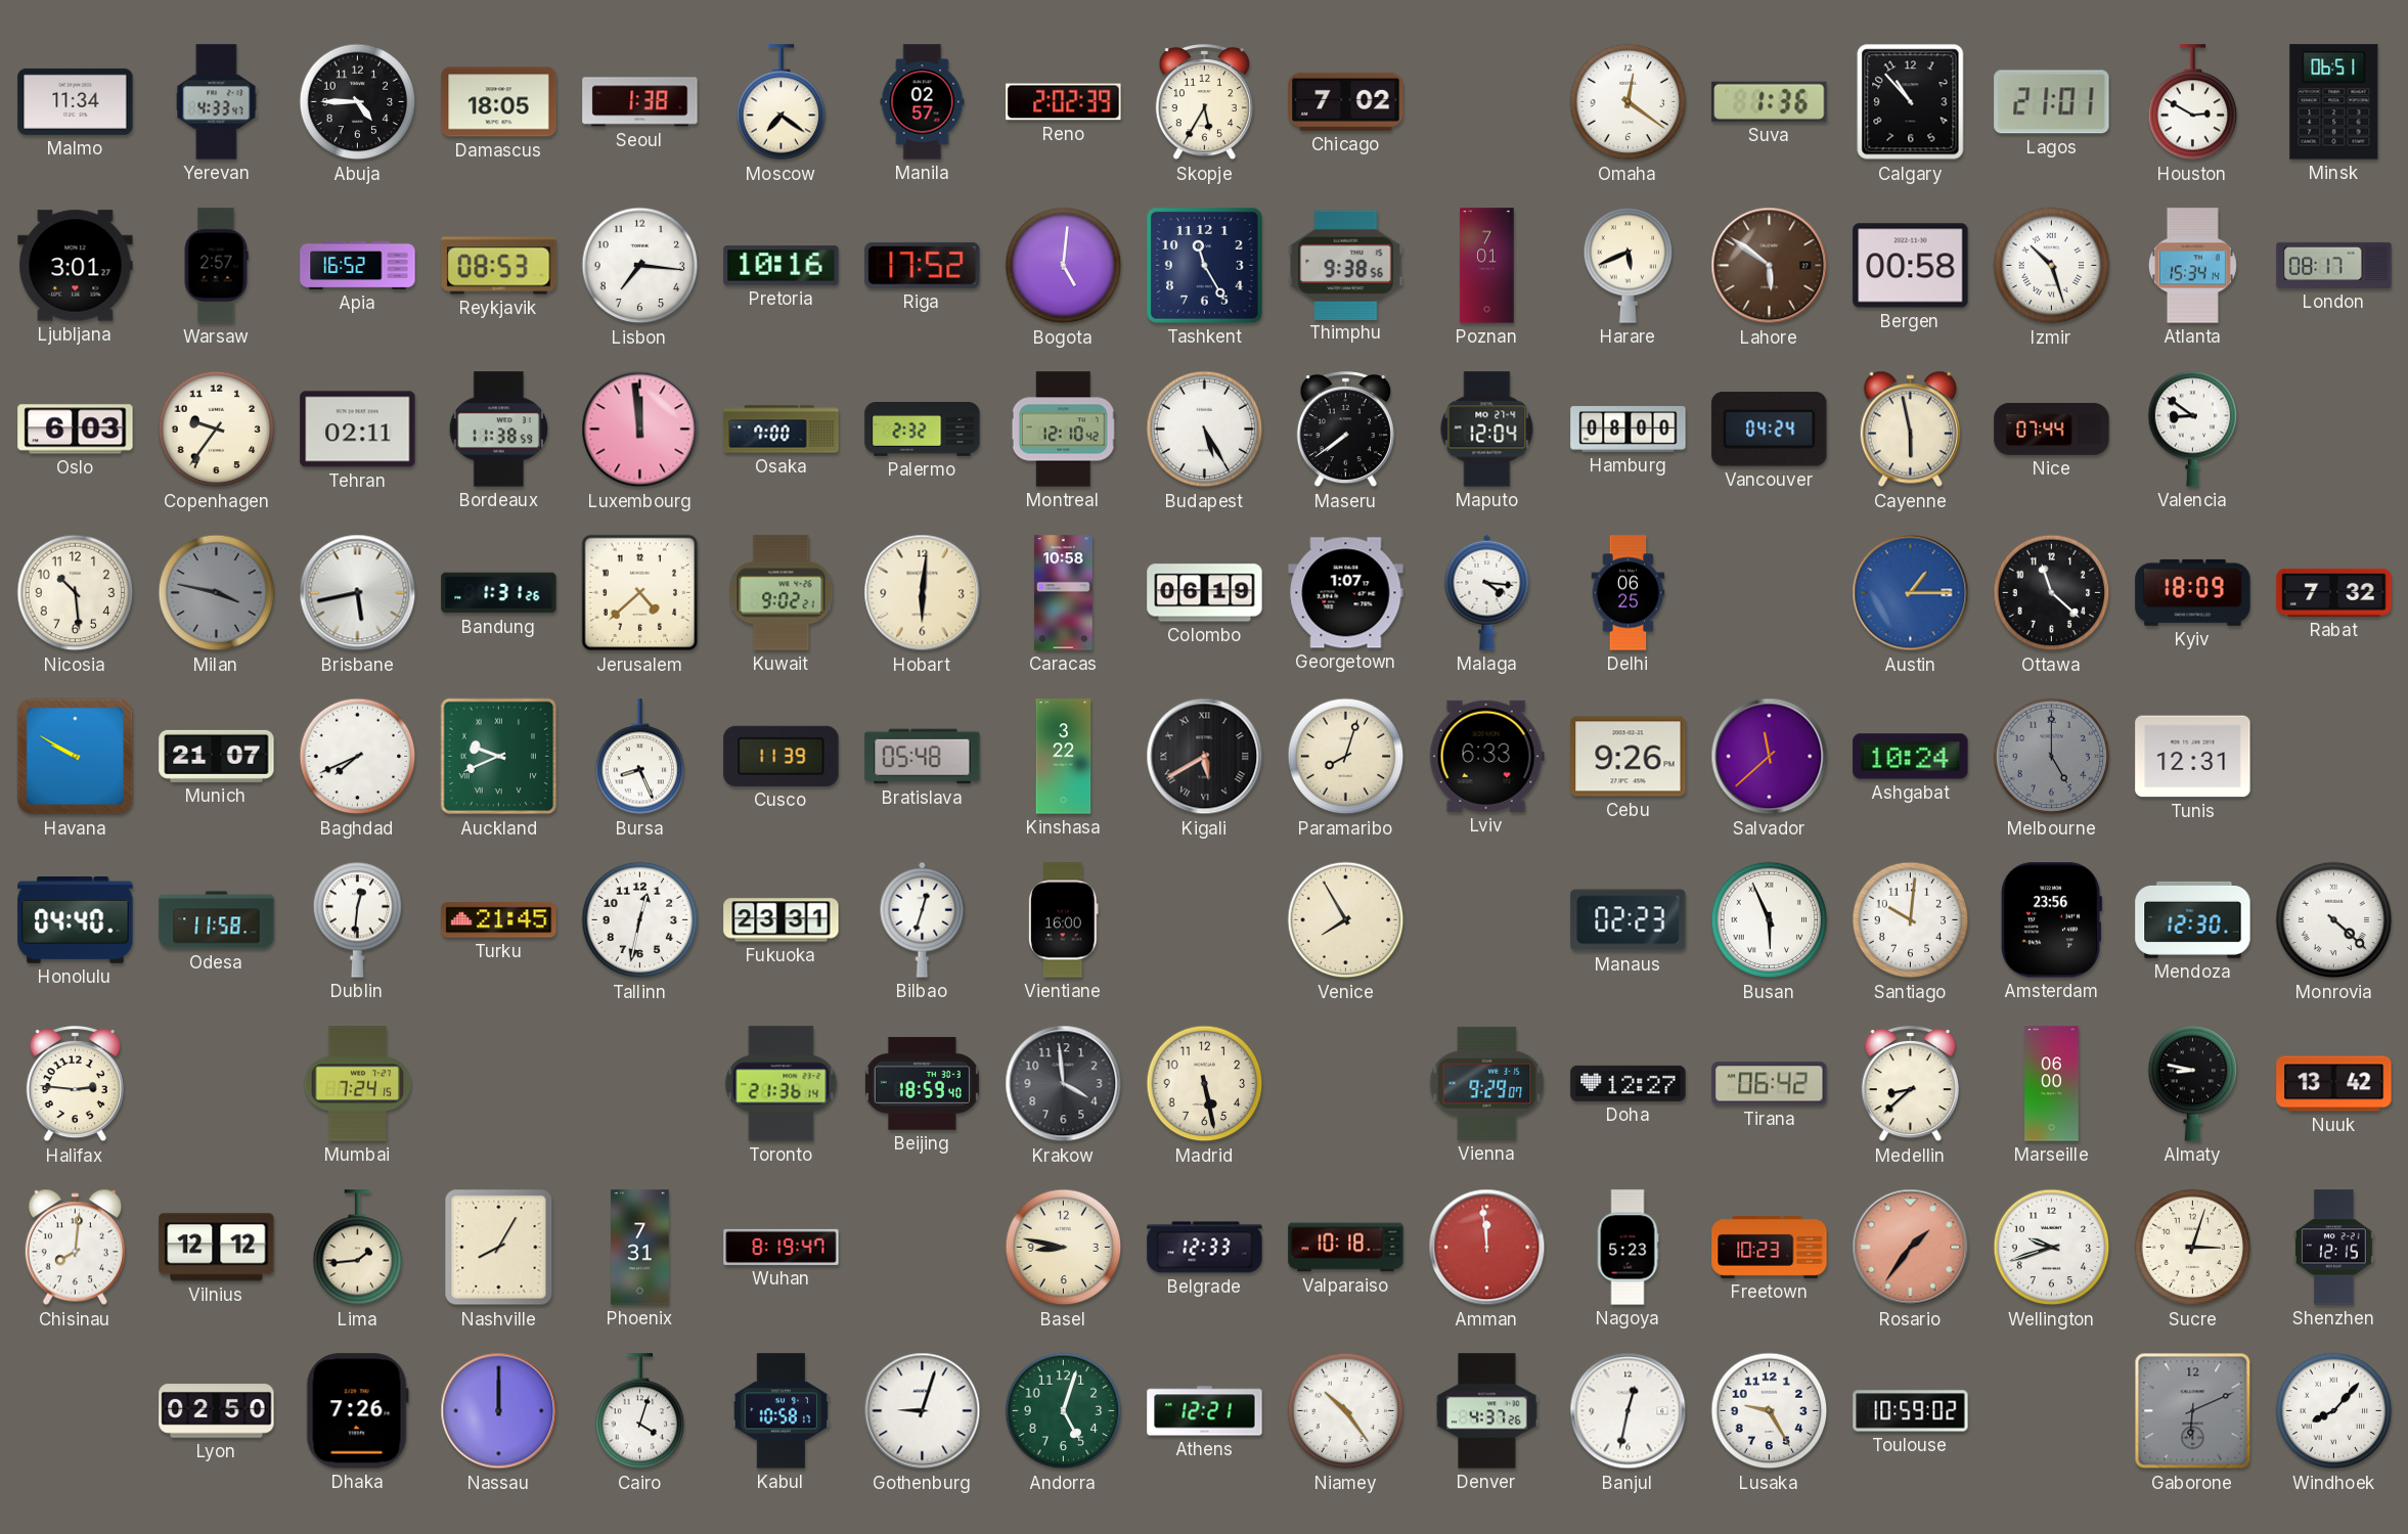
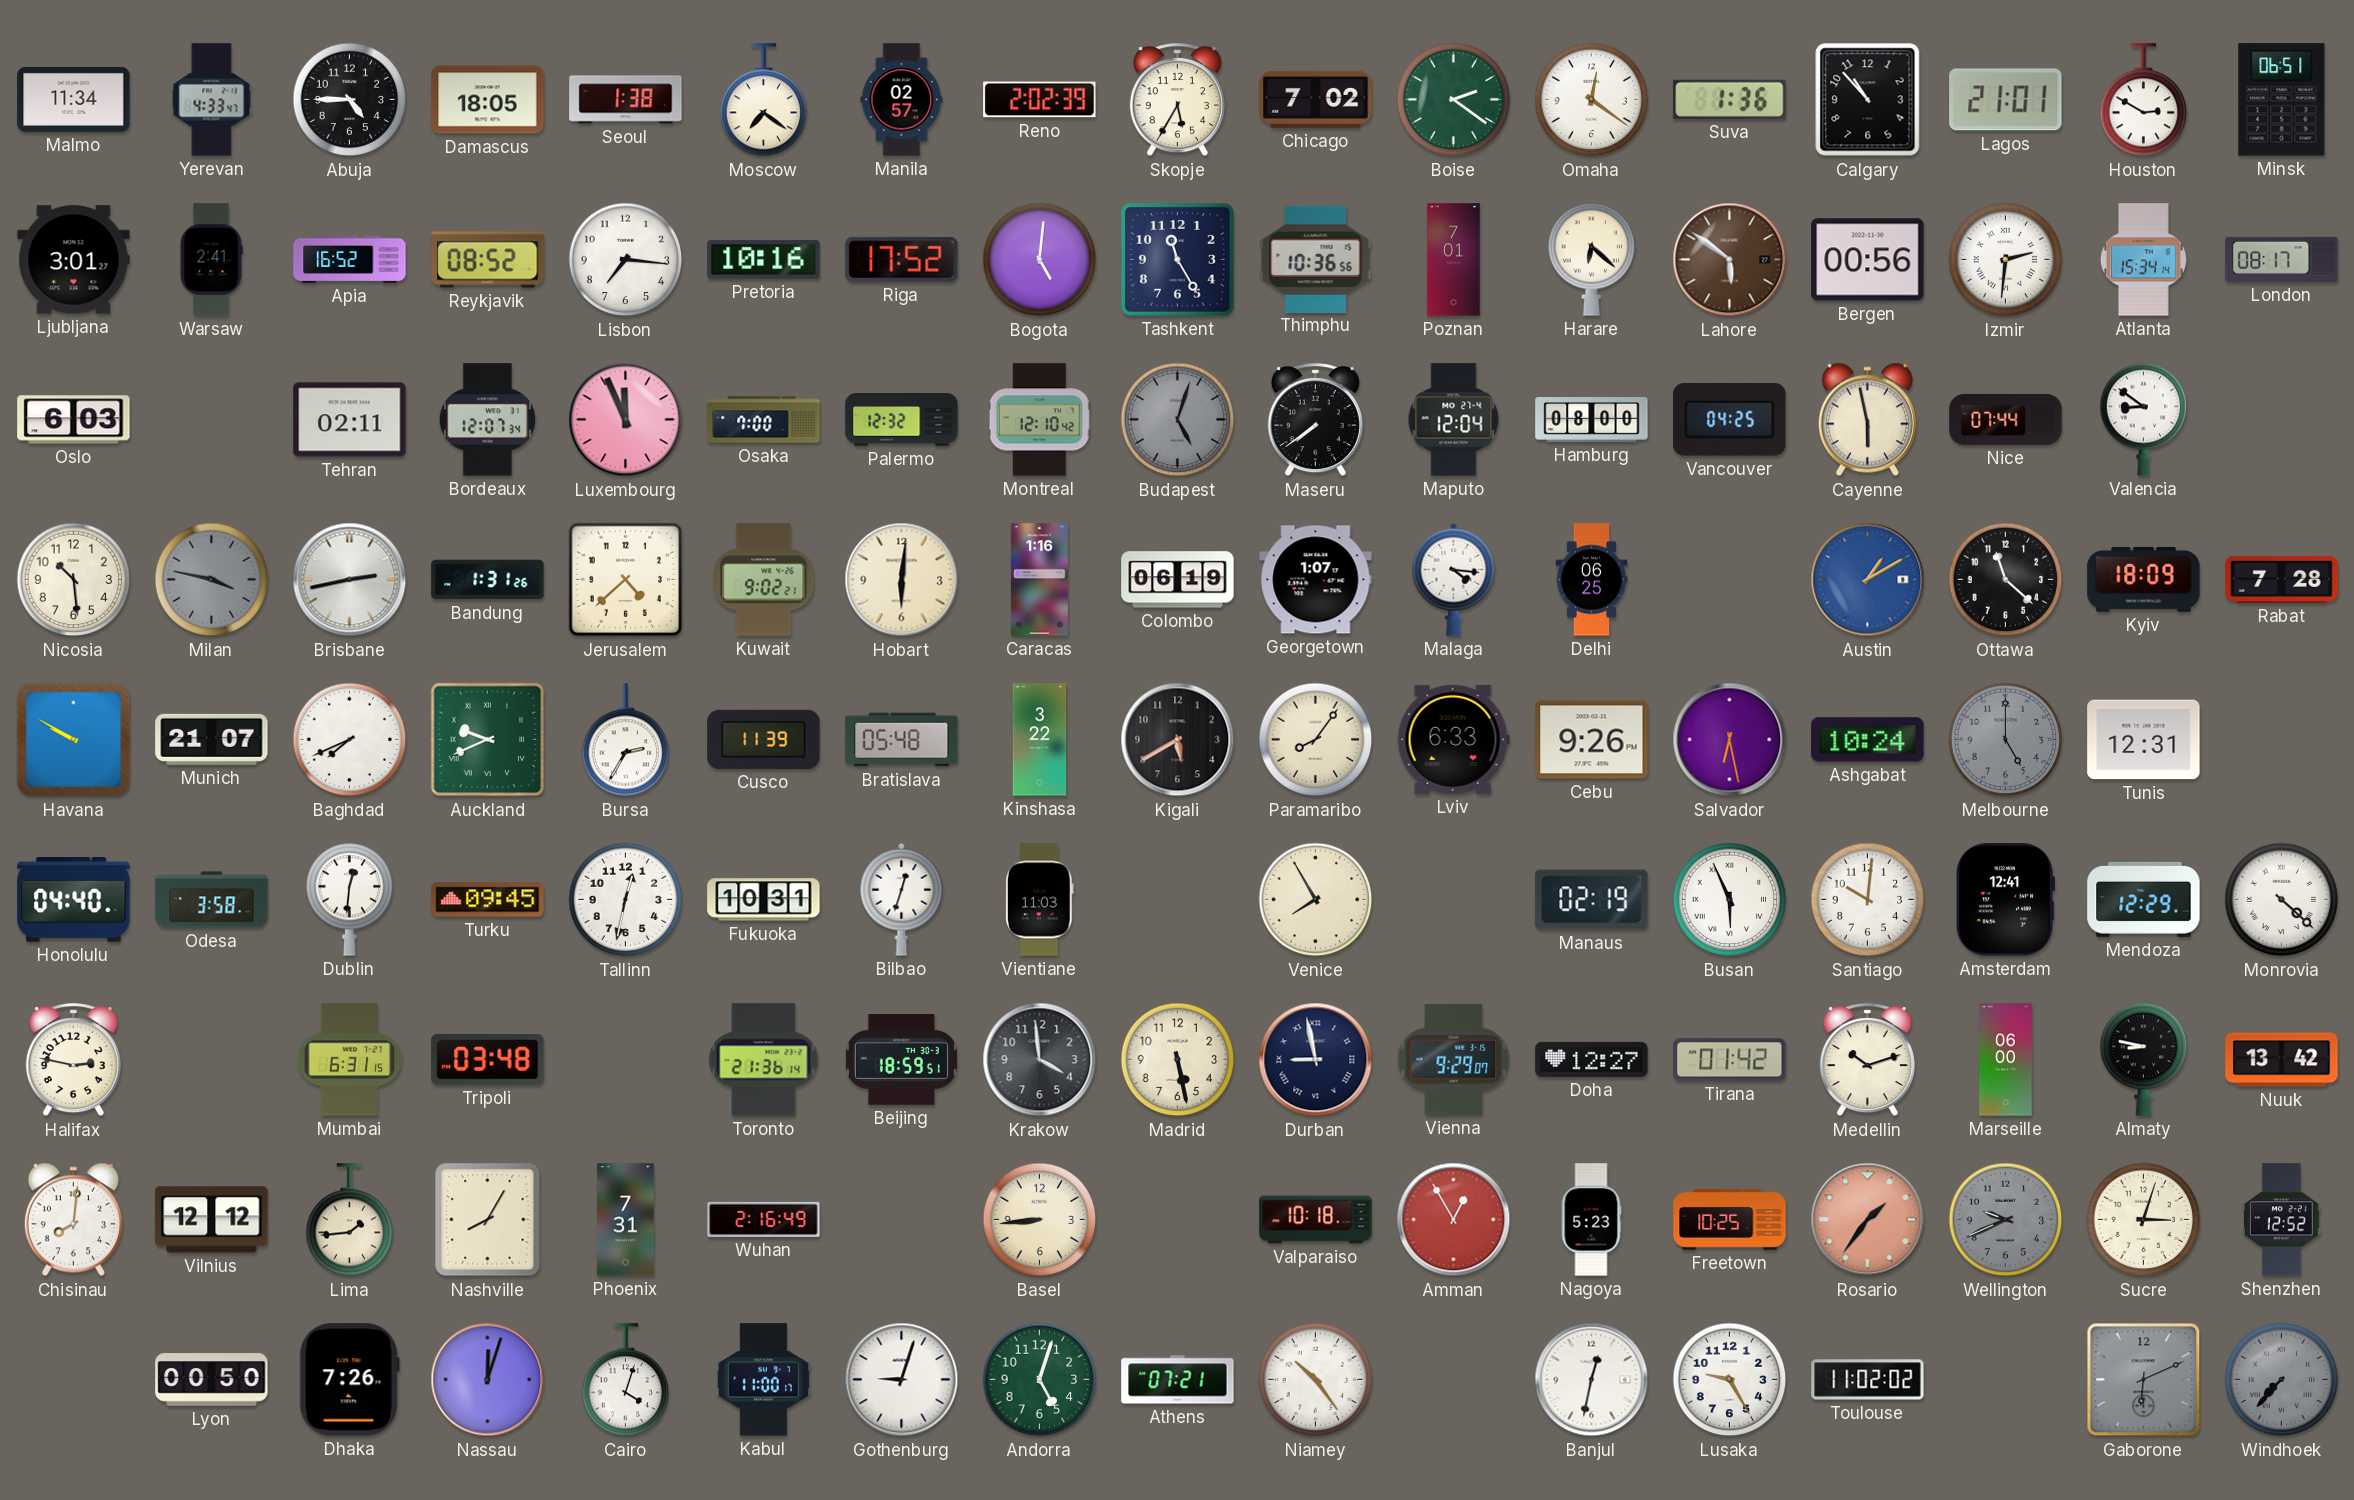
Boise: none -> 2:21
Warsaw: 2:57 -> 2:41
Reykjavik: 08:53 -> 08:52
Thimphu: 9:38 -> 10:36
Harare: 5:41 -> 6:22
Bergen: 00:58 -> 00:56
Izmir: 10:27 -> 2:31
Copenhagen: 9:36 -> none
Bordeaux: 11:38 -> 12:07
Luxembourg: 11:59 -> 11:56
Palermo: 2:32 -> 12:32
Budapest: 5:25 -> 5:03
Budapest dial: white -> grey
Vancouver: 04:24 -> 04:25
Brisbane: 5:43 -> 2:43
Caracas: 10:58 -> 1:16
Austin: 1:15 -> 1:10
Rabat: 7:32 -> 7:28
Bursa: 8:26 -> 2:35
Kigali numerals: Roman -> Arabic
Paramaribo: 8:03 -> 8:06
Salvador: 11:38 -> 6:28
Odesa: 11:58 -> 3:58
Turku: 21:45 -> 09:45
Fukuoka: 23:31 -> 10:31
Vientiane: 16:00 -> 11:03
Manaus: 02:23 -> 02:19
Amsterdam: 23:56 -> 12:41
Mendoza: 12:30 -> 12:29
Halifax: 2:46 -> 2:47
Mumbai: 7:24 -> 6:31
Tripoli: none -> 03:48
Beijing: 18:59:40 -> 18:59:51
Durban: none -> 8:58
Tirana: 06:42 -> 01:42
Medellin: 8:38 -> 10:12
Wuhan: 8:19 -> 2:16
Basel: 8:47 -> 8:44
Belgrade: 12:33 -> none
Amman: 11:59 -> 12:55
Freetown: 10:23 -> 10:25
Wellington: 9:42 -> 9:41
Wellington dial: white -> grey
Shenzhen: 12:15 -> 12:52
Lyon: 02:50 -> 00:50
Nassau: 12:00 -> 12:03
Kabul: 10:58 -> 11:00
Athens: 12:21 -> 07:21
Denver: 4:37 -> none
Toulouse: 10:59 -> 11:02
Windhoek: 8:07 -> 7:37
Windhoek dial: white -> grey
